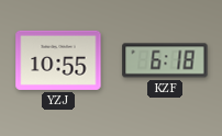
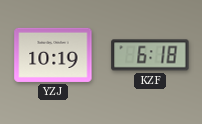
YZJ: 10:55 -> 10:19
